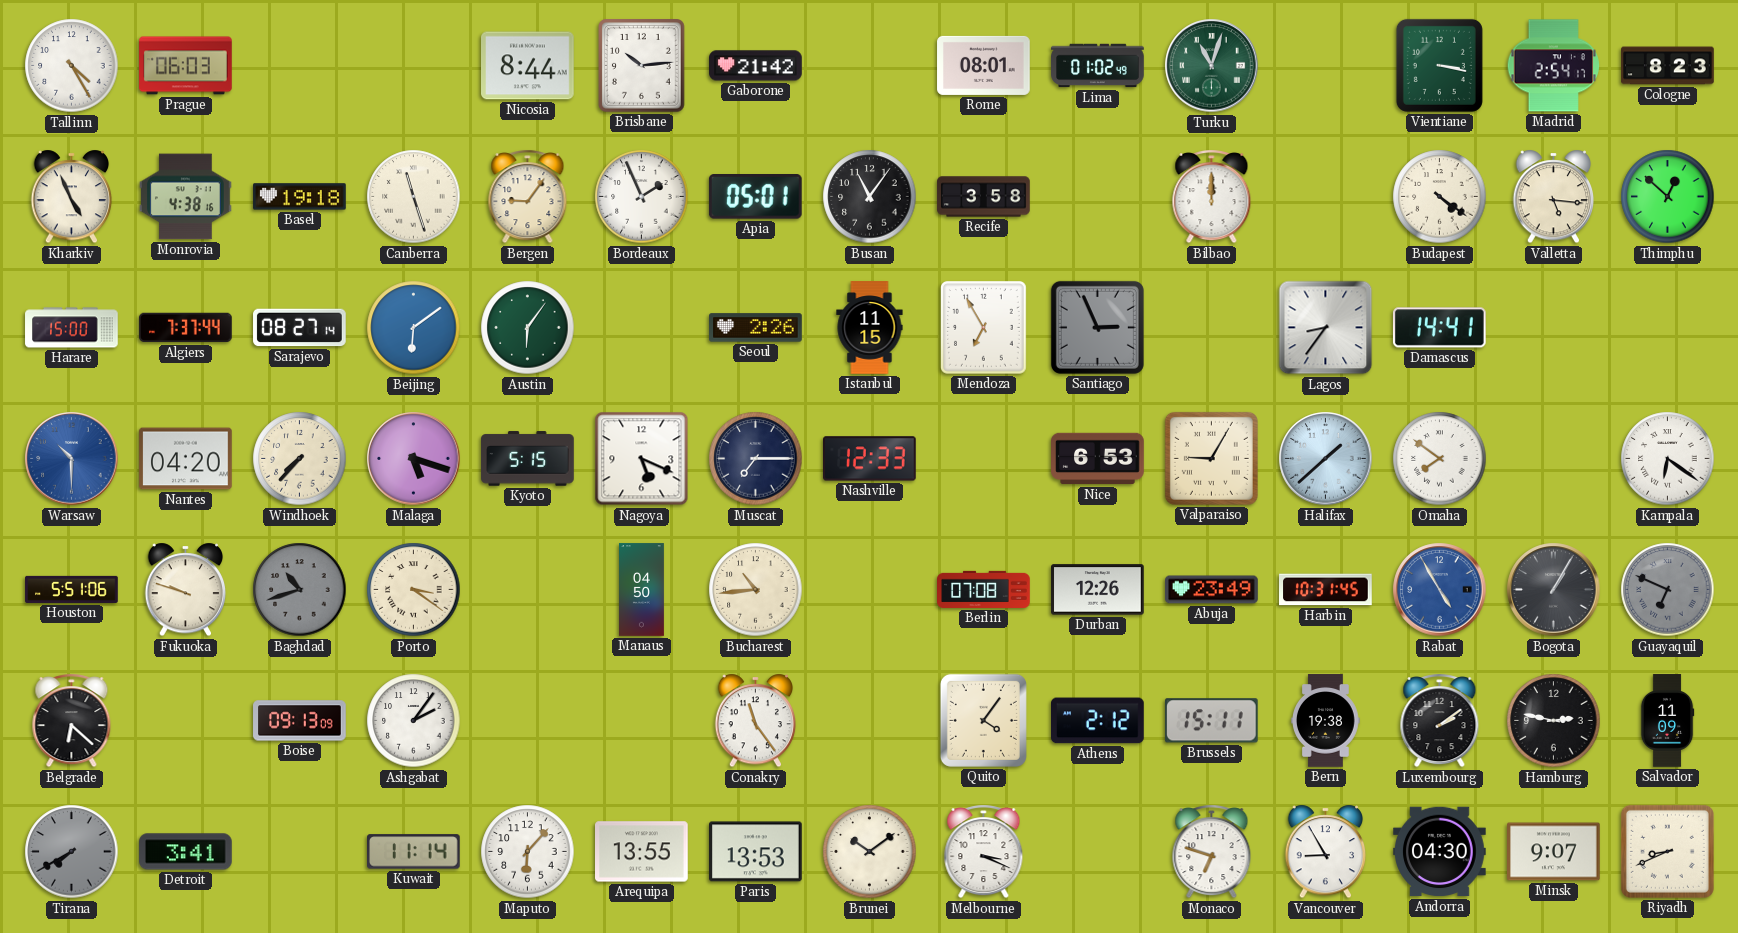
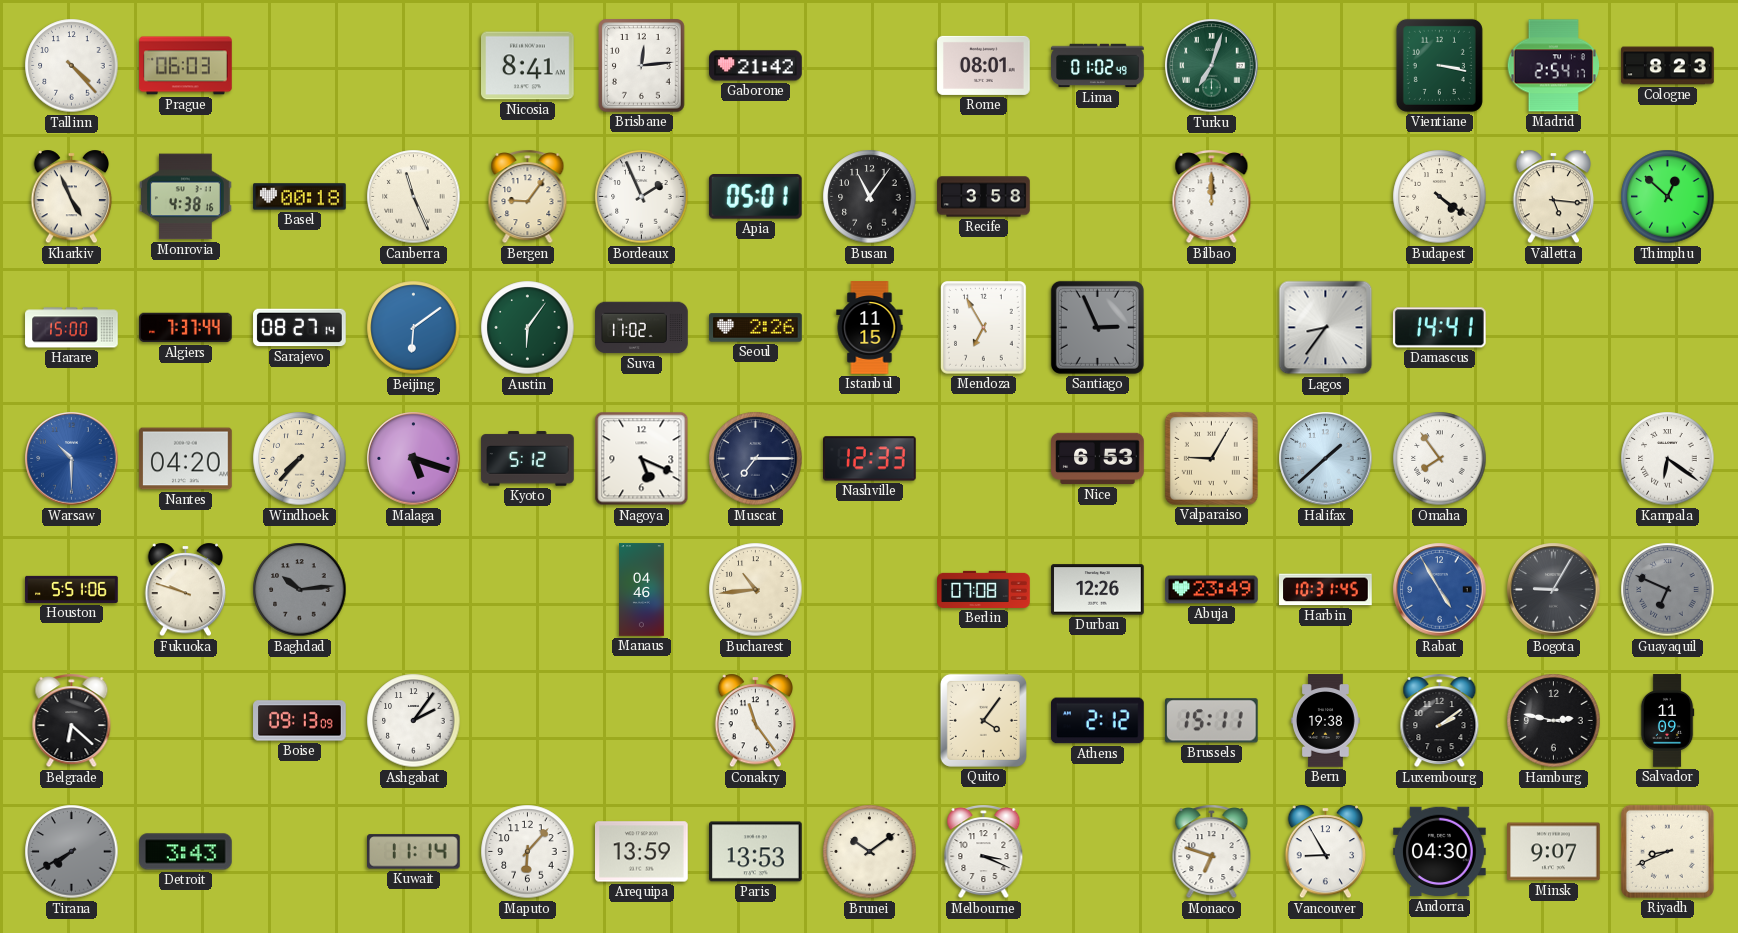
Tallinn: 4:25 -> 4:23
Nicosia: 8:44 -> 8:41
Brisbane: 10:14 -> 12:14
Turku: 11:03 -> 7:03
Basel: 19:18 -> 00:18
Canberra: 11:27 -> 11:26
Suva: none -> 11:02
Kyoto: 5:15 -> 5:12
Omaha: 7:51 -> 7:54
Baghdad: 10:42 -> 10:14
Porto: 3:21 -> none
Manaus: 04:50 -> 04:46
Bogota: 1:05 -> 9:05
Detroit: 3:41 -> 3:43
Arequipa: 13:55 -> 13:59
